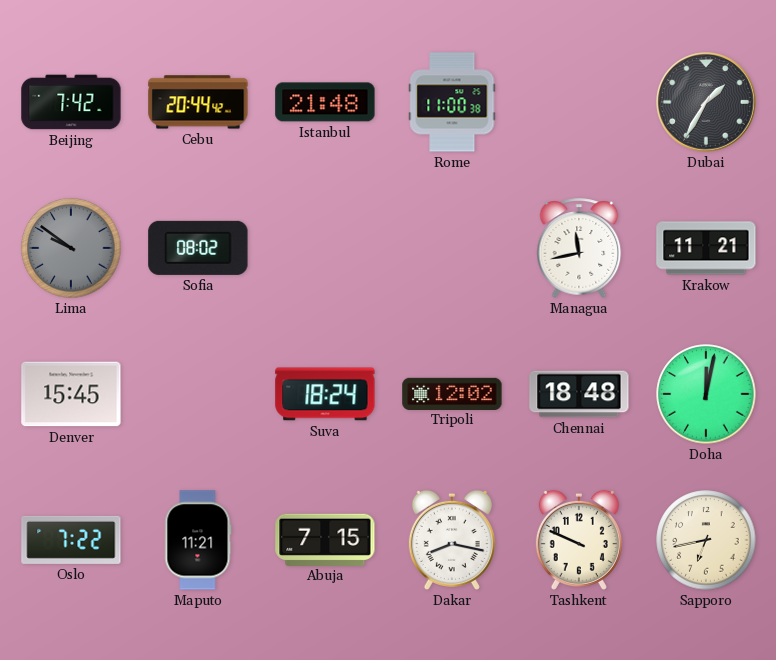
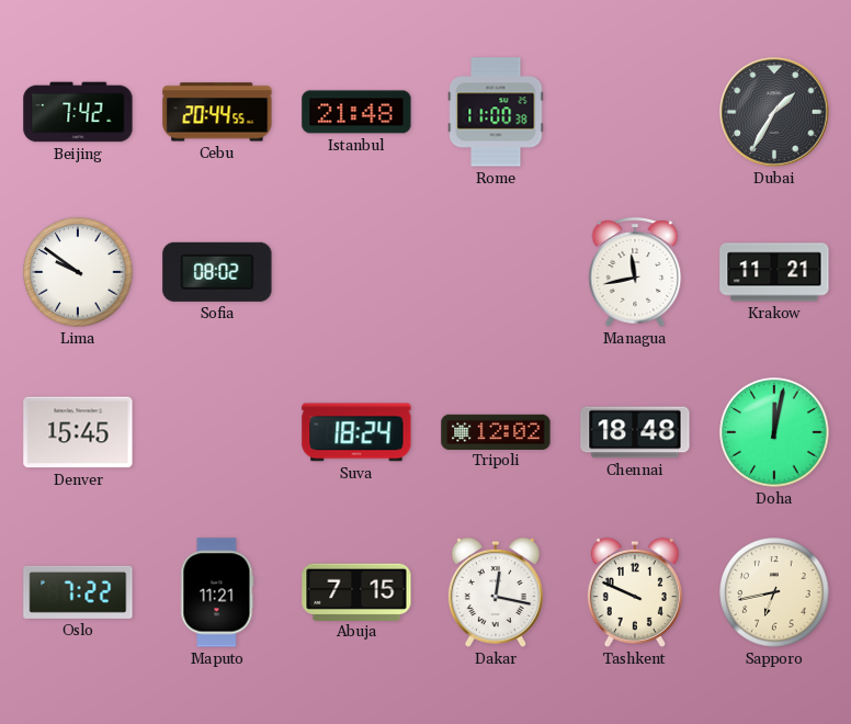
Cebu: 20:44:42 -> 20:44:55
Lima dial: grey -> white
Dakar: 8:17 -> 12:17
